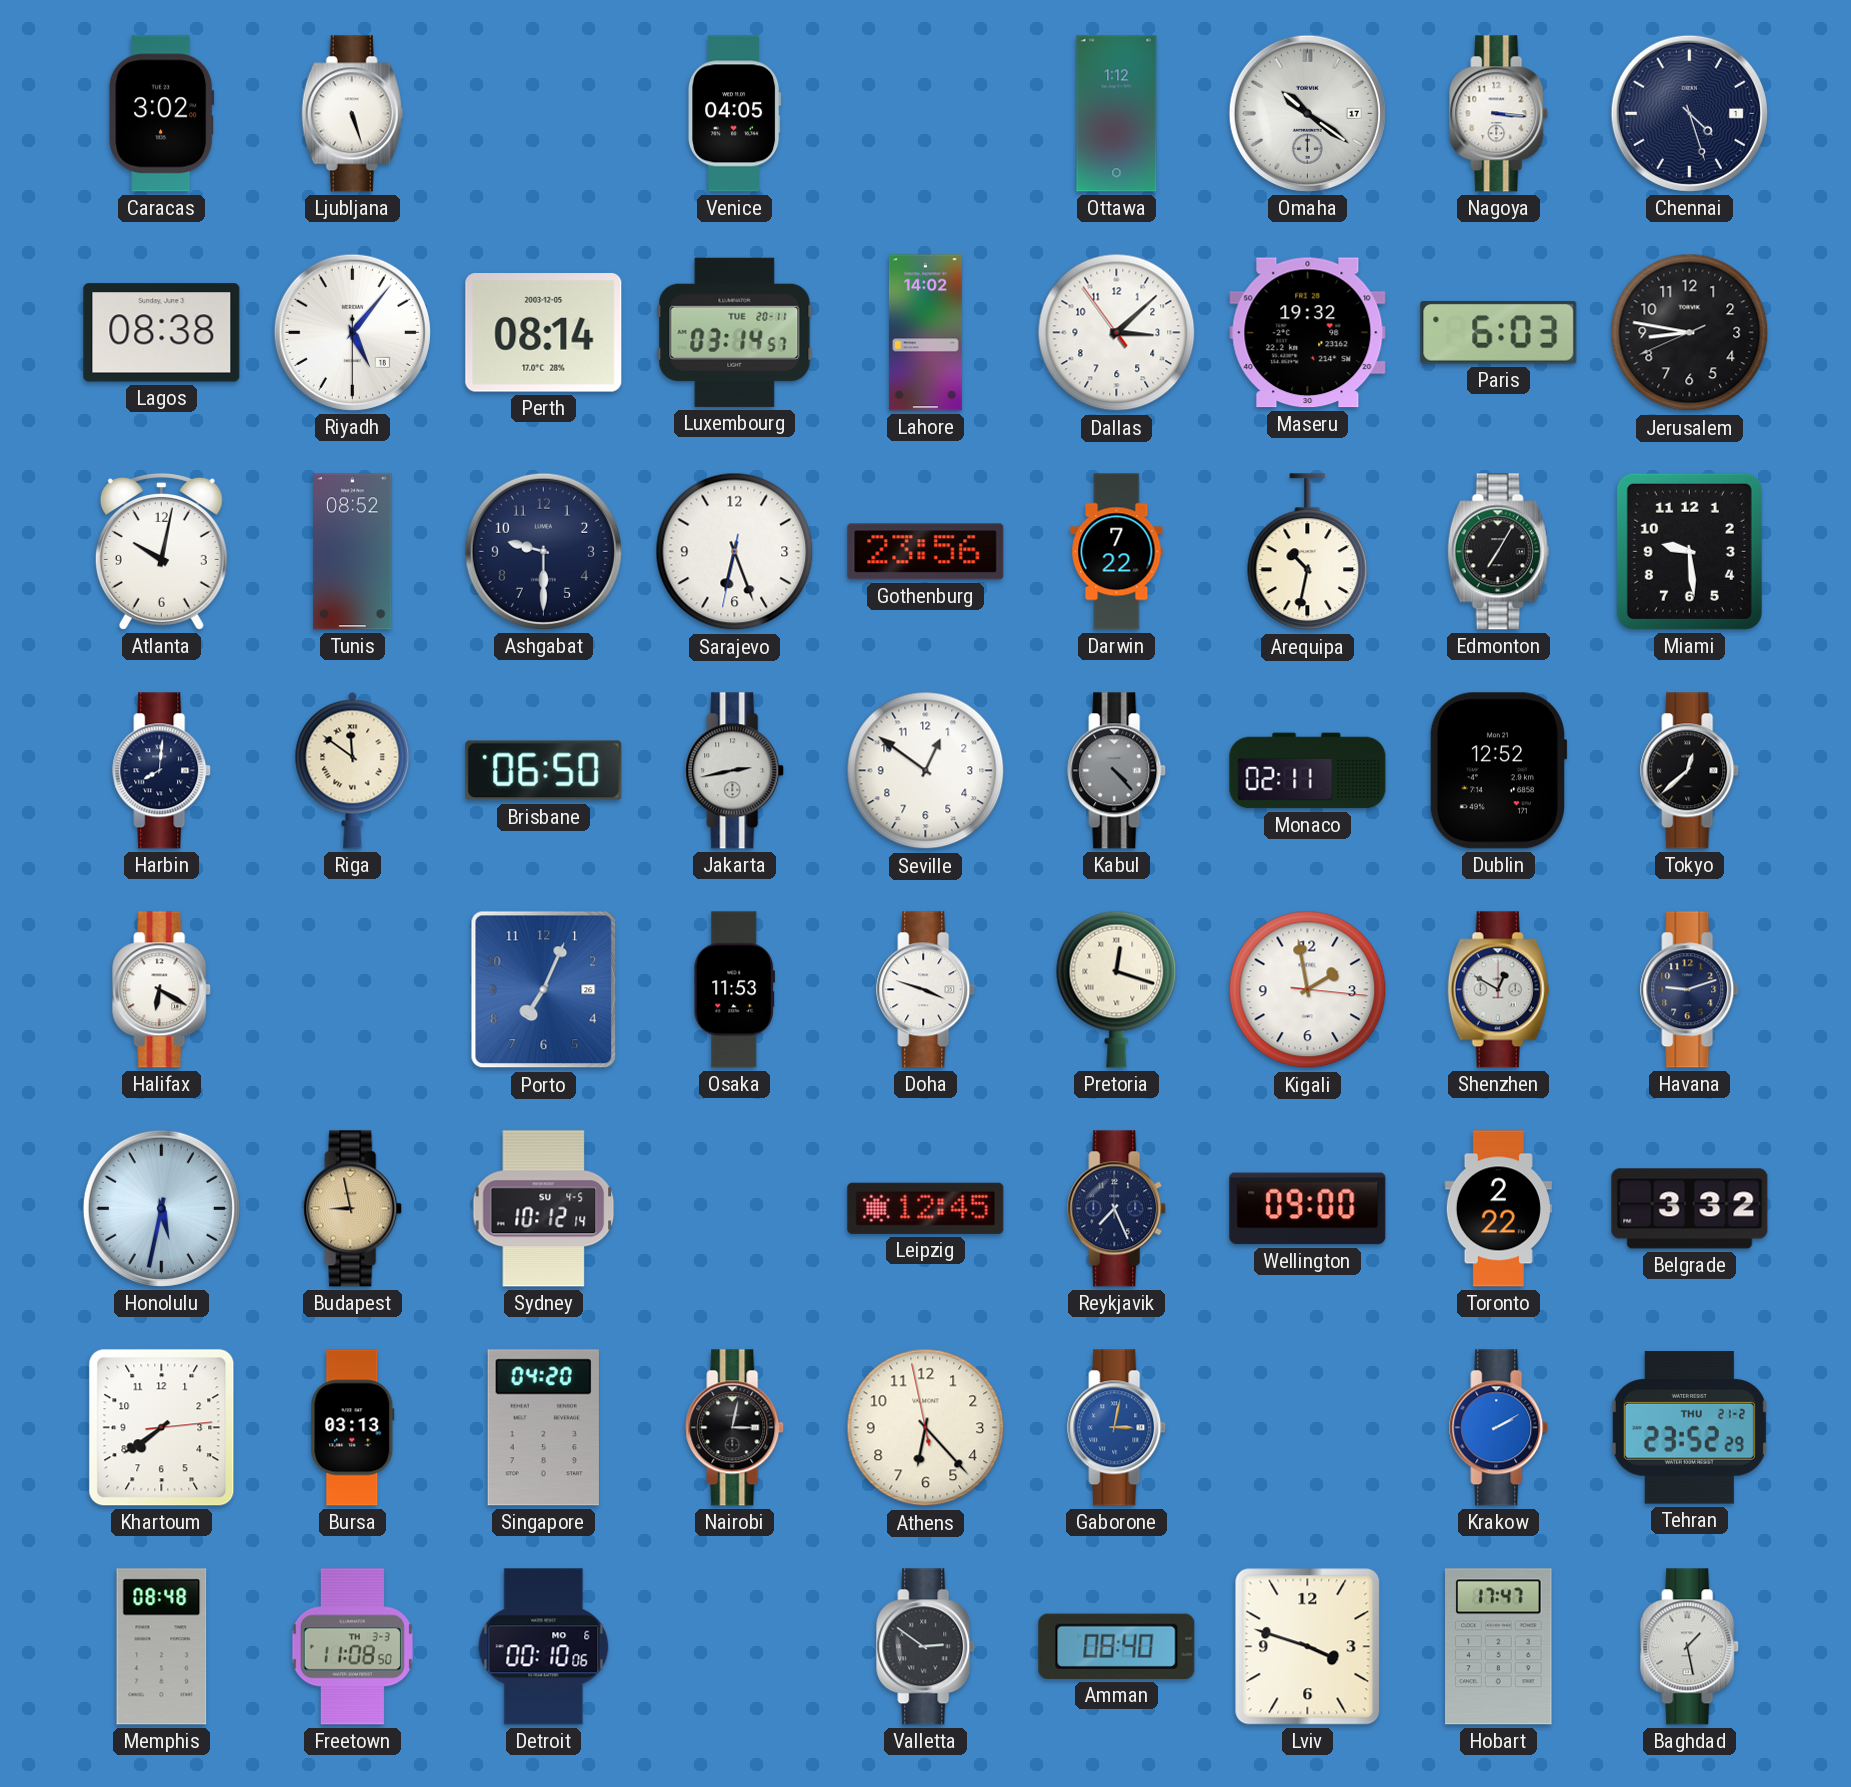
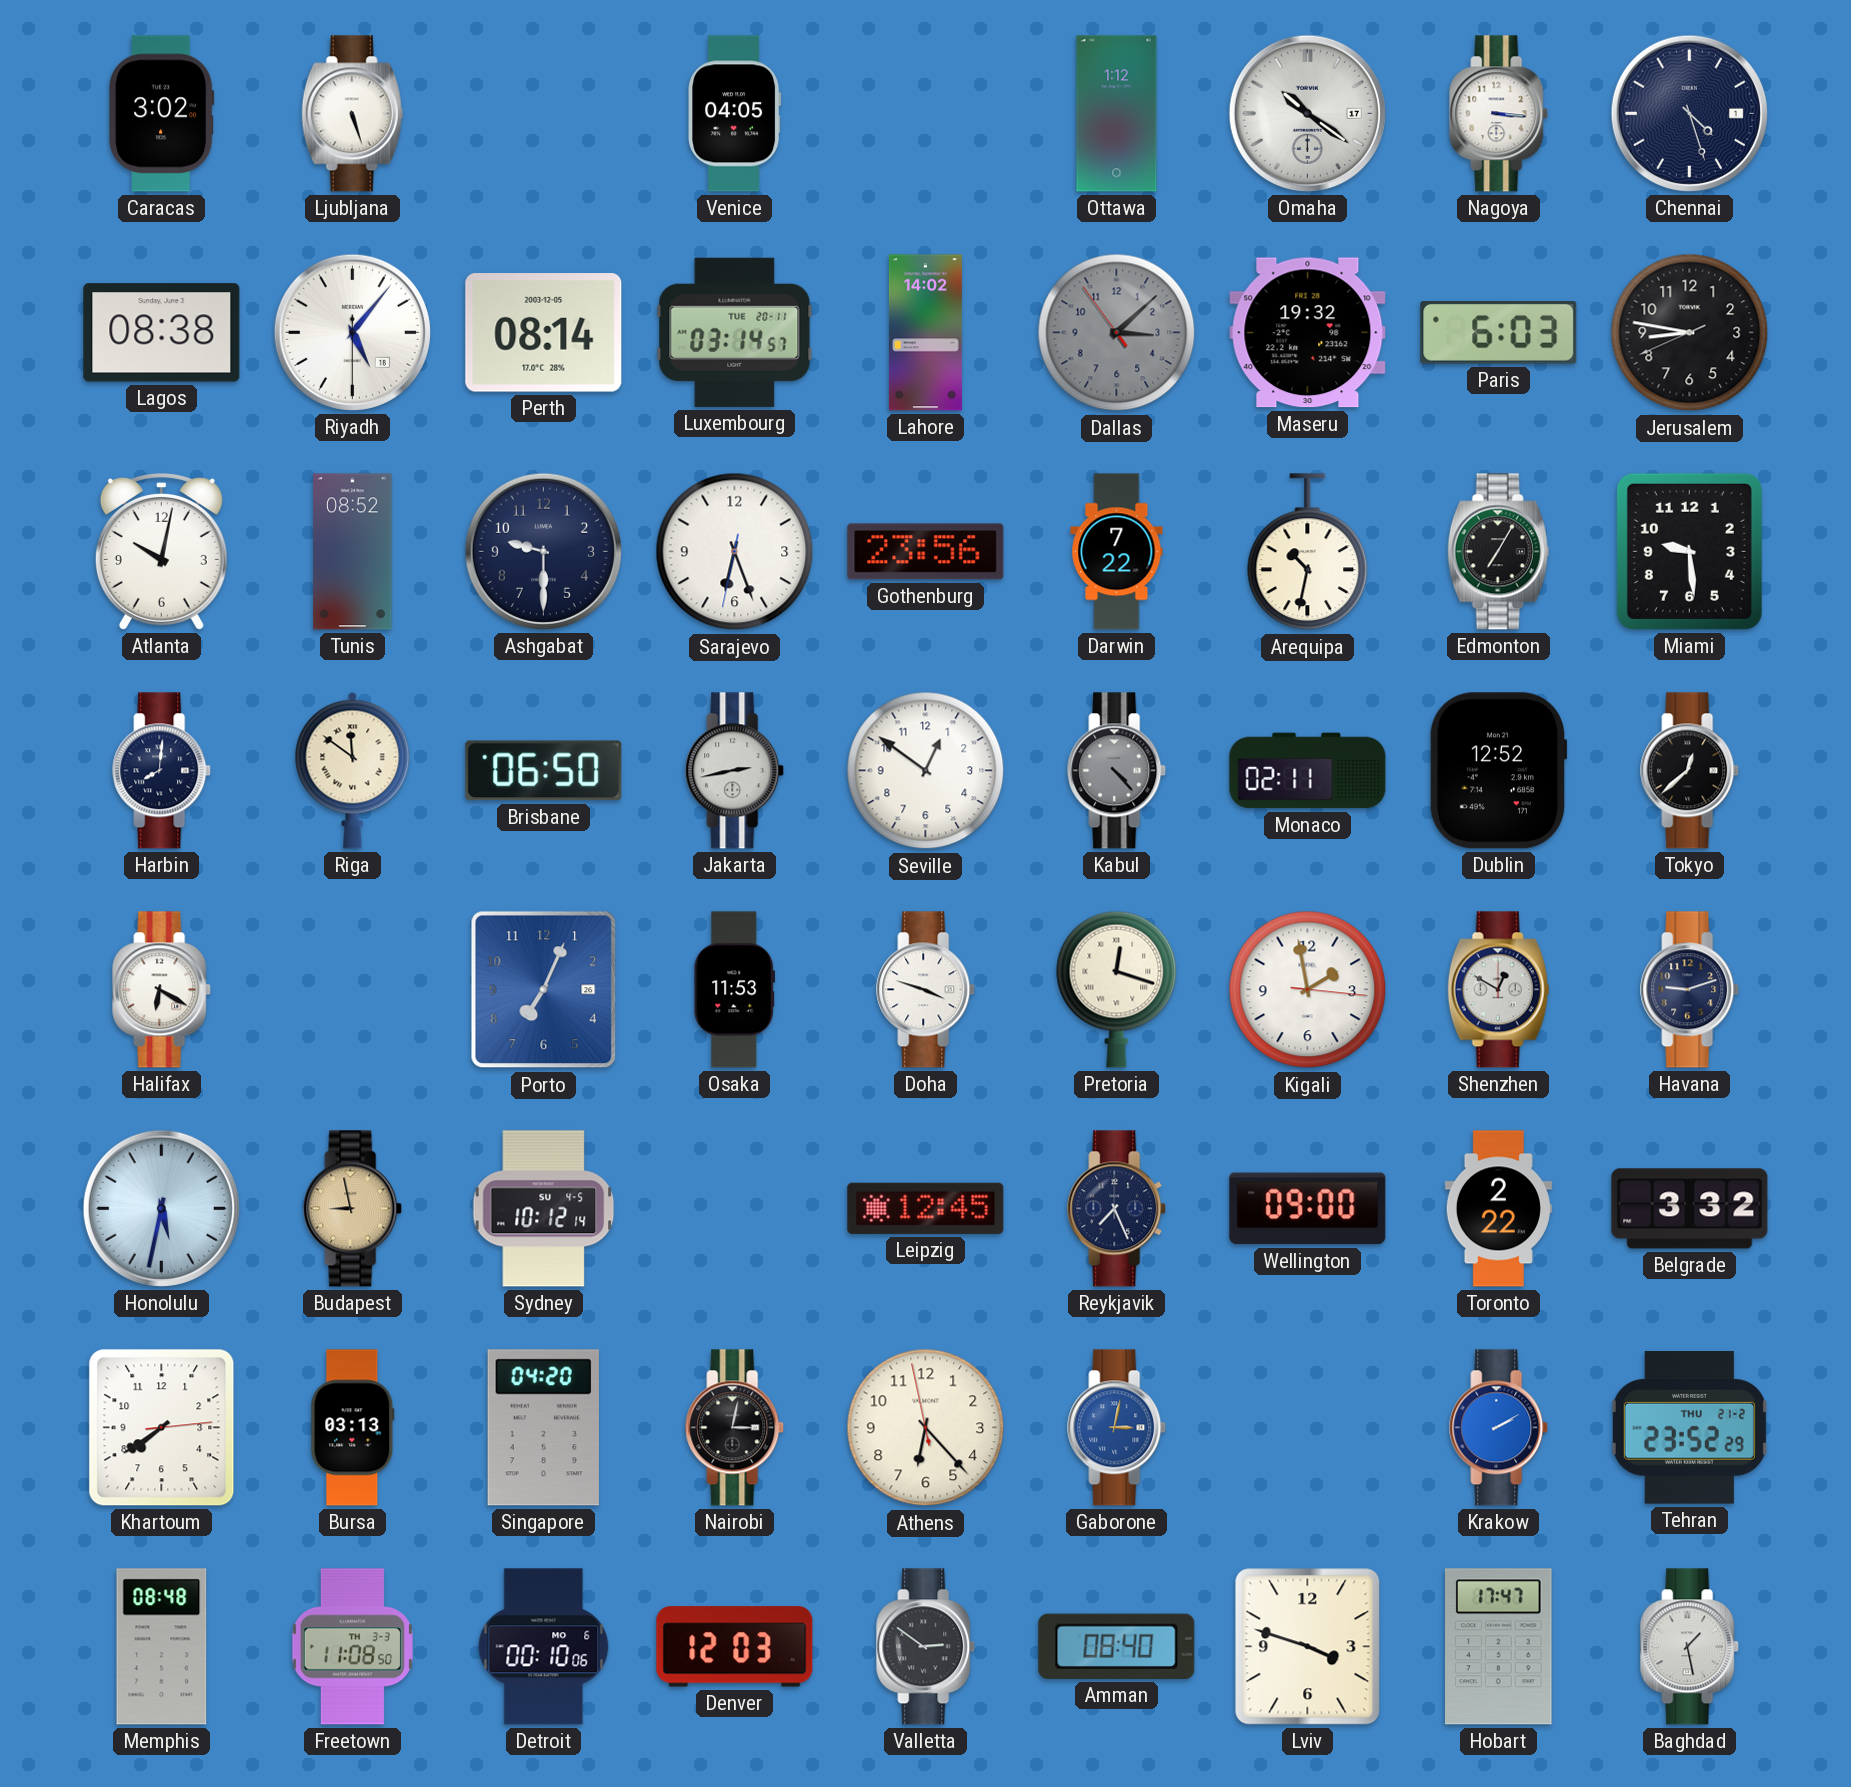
Dallas dial: white -> grey
Denver: none -> 12:03
